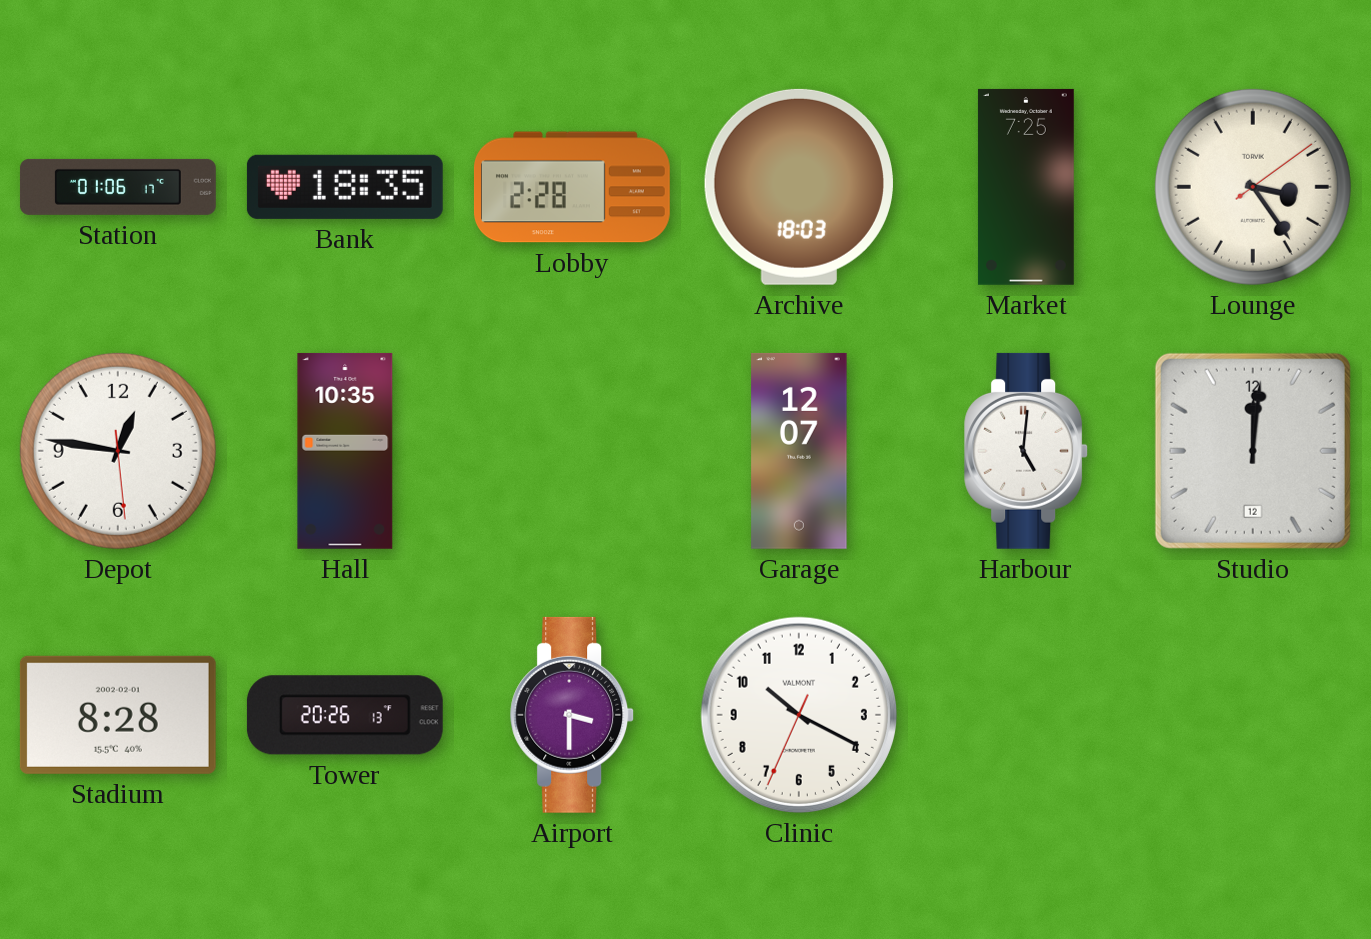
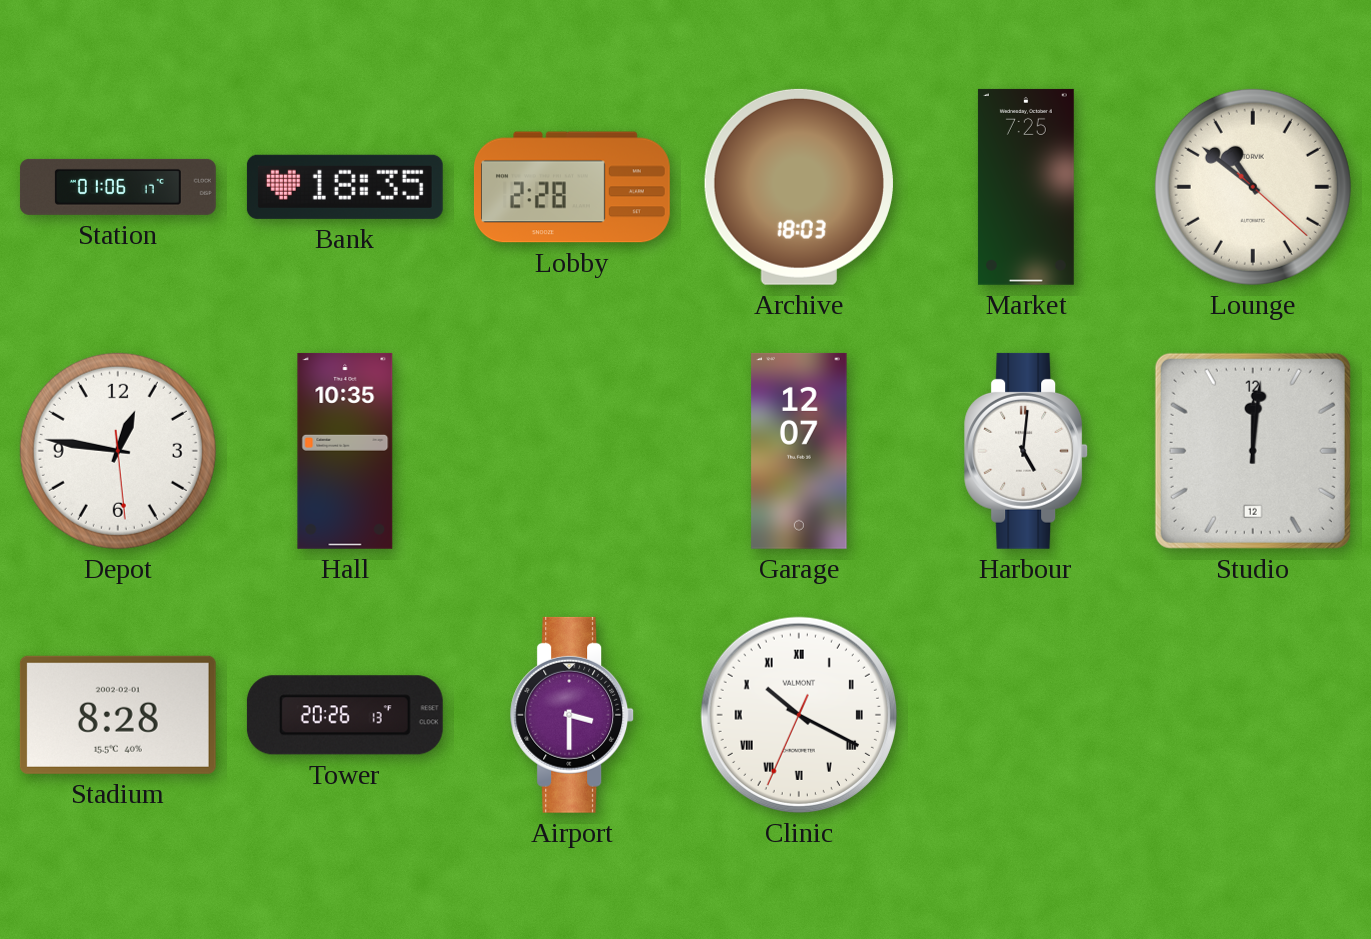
Lounge: 3:24 -> 10:51
Clinic numerals: Arabic -> Roman
